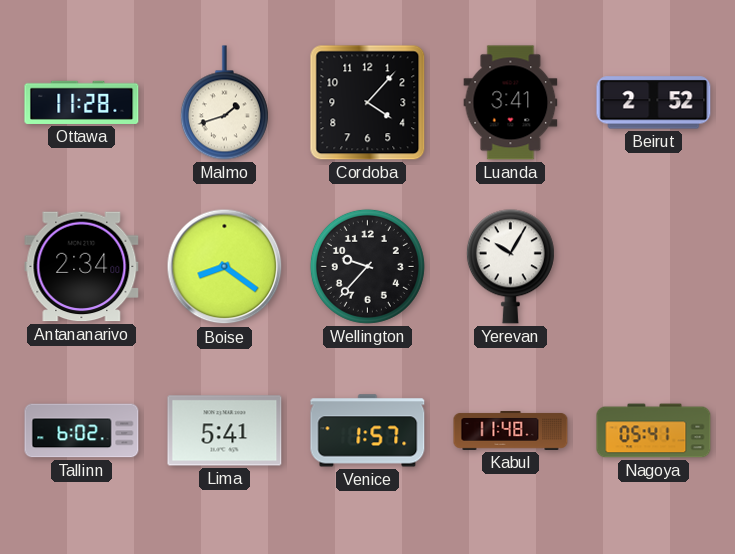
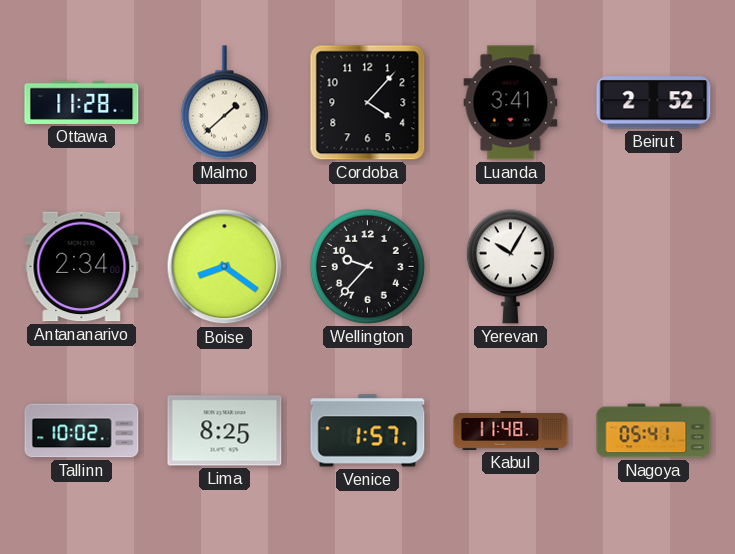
Malmo: 1:42 -> 1:38
Tallinn: 6:02 -> 10:02
Lima: 5:41 -> 8:25
